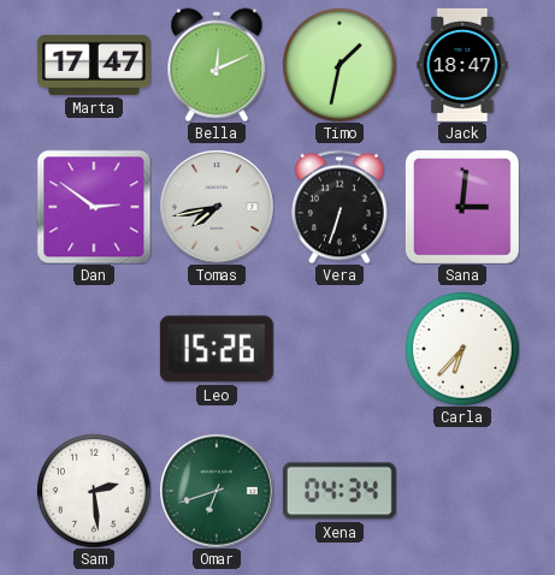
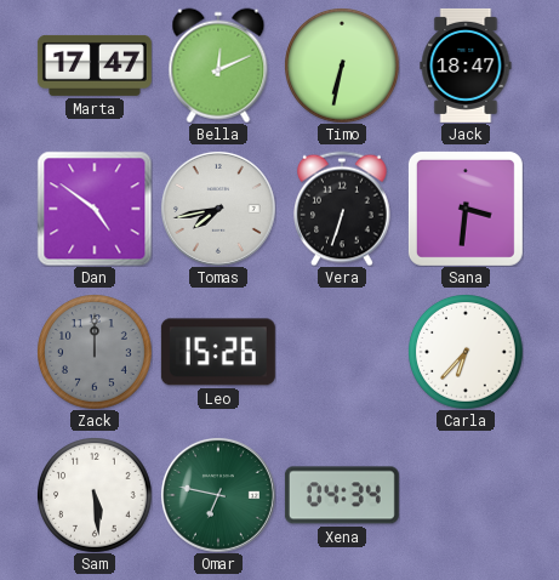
Timo: 1:32 -> 6:32
Dan: 2:51 -> 4:51
Sana: 3:01 -> 3:31
Zack: none -> 12:00
Sam: 2:29 -> 5:29
Omar: 6:42 -> 6:47
